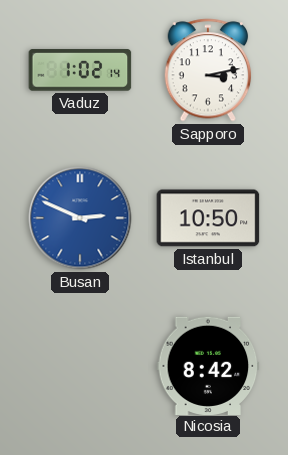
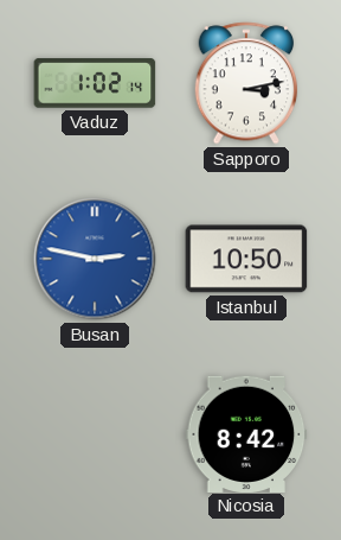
Busan: 2:49 -> 2:47
